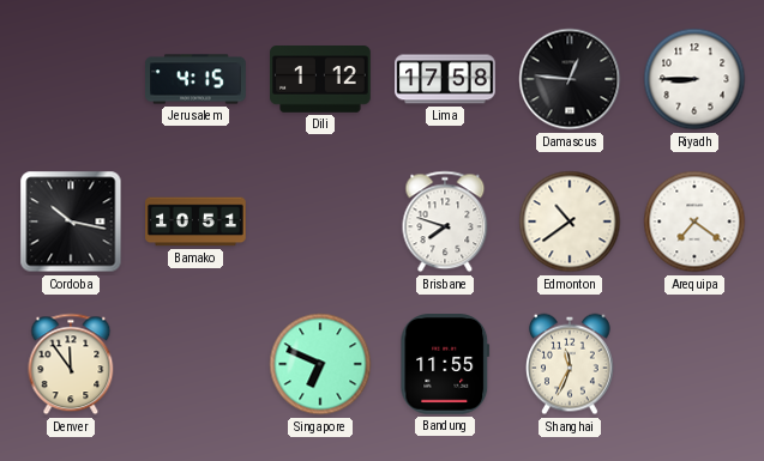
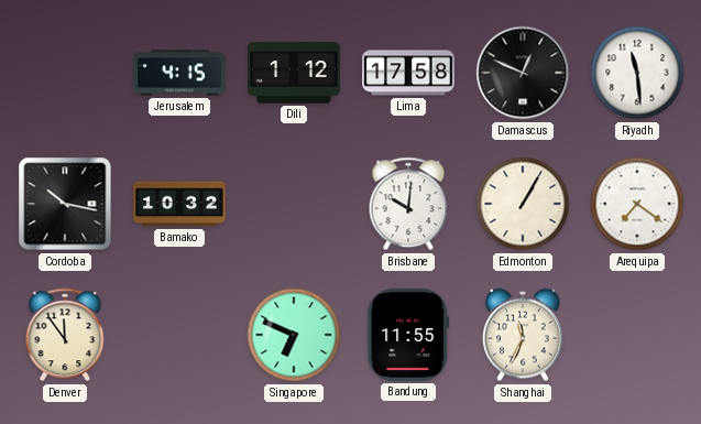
Damascus: 12:46 -> 12:49
Riyadh: 8:45 -> 11:29
Bamako: 10:51 -> 10:32
Brisbane: 7:48 -> 10:01
Edmonton: 10:39 -> 1:05
